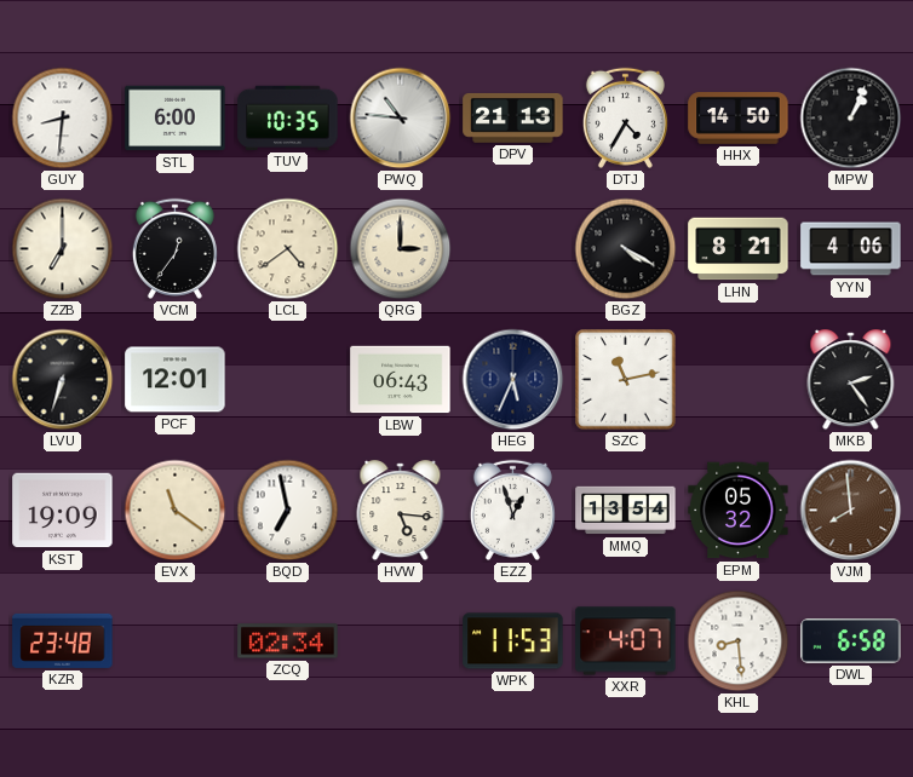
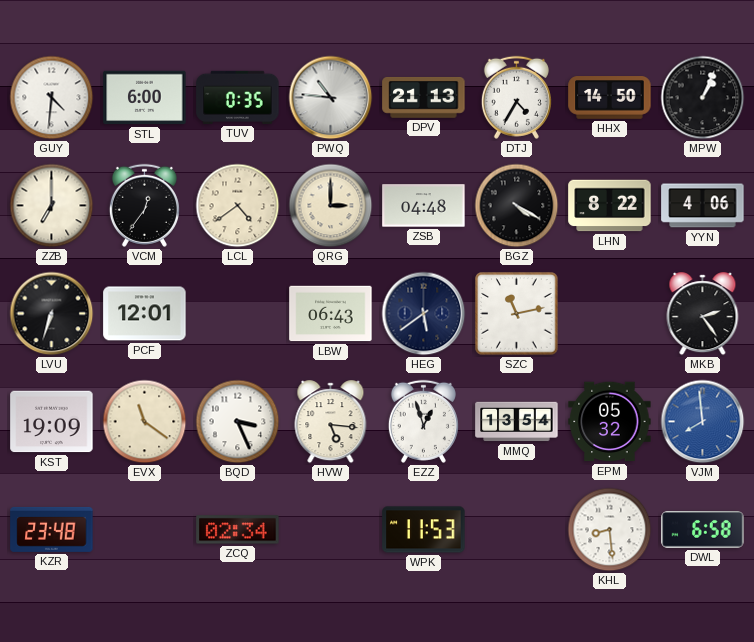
GUY: 8:31 -> 4:31
TUV: 10:35 -> 0:35
ZSB: none -> 04:48
LHN: 8:21 -> 8:22
HEG: 5:34 -> 5:39
BQD: 6:58 -> 3:26
VJM dial: brown -> blue
XXR: 4:07 -> none
